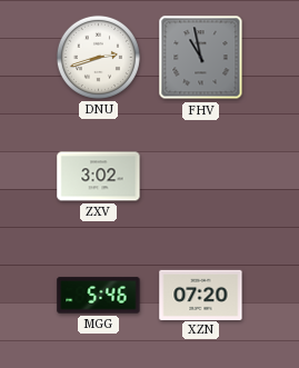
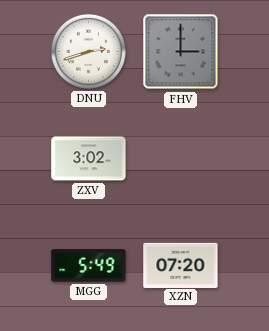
FHV: 10:58 -> 3:00
MGG: 5:46 -> 5:49
